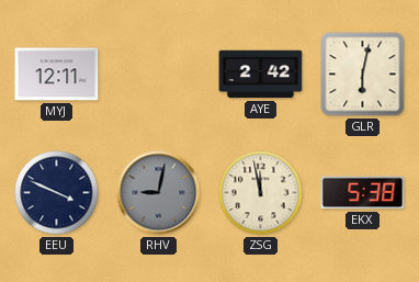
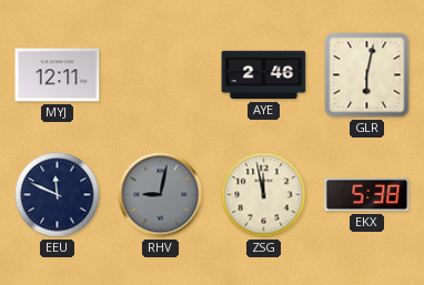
AYE: 2:42 -> 2:46
EEU: 3:49 -> 11:49
